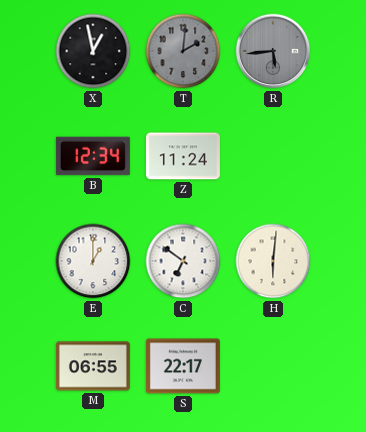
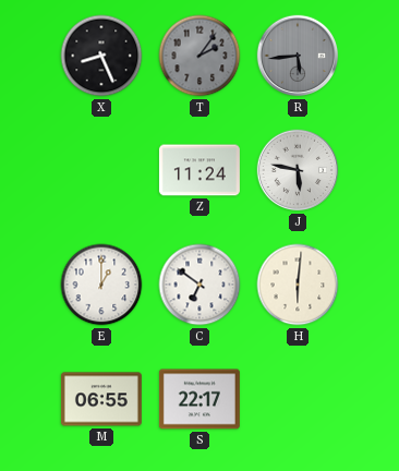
X: 12:58 -> 8:26
T: 2:01 -> 2:06
B: 12:34 -> none
J: none -> 5:47
